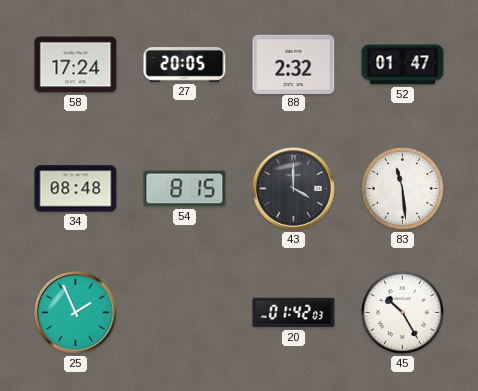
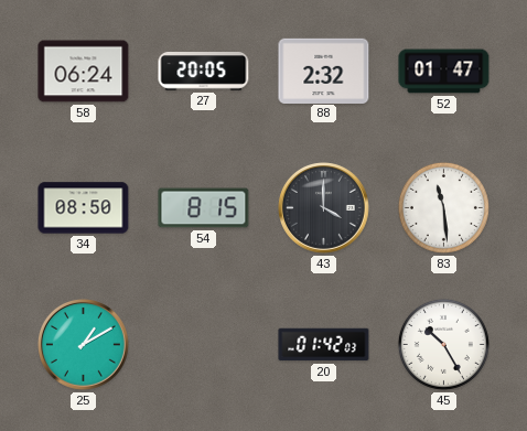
58: 17:24 -> 06:24
34: 08:48 -> 08:50
25: 1:56 -> 1:10
